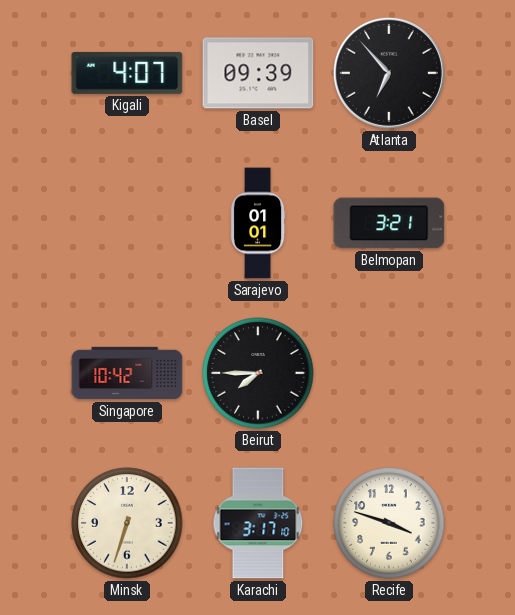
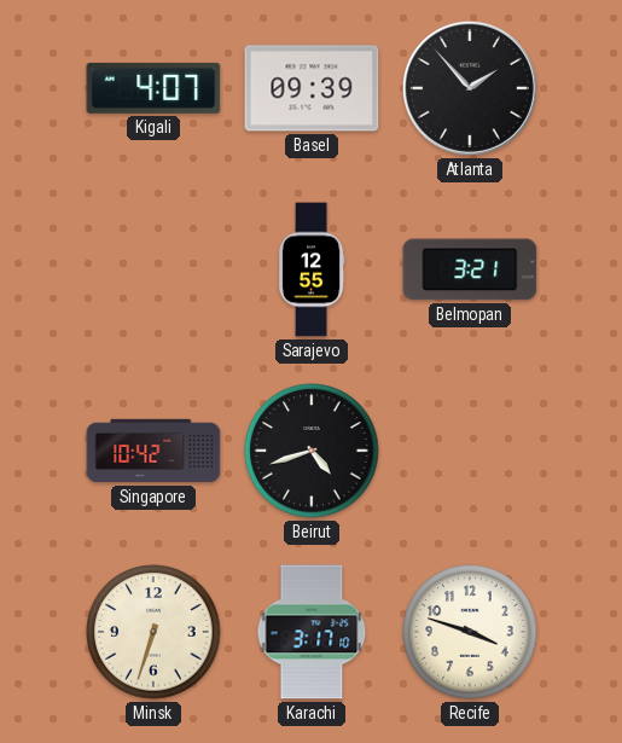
Atlanta: 6:53 -> 1:53
Sarajevo: 01:01 -> 12:55
Beirut: 7:45 -> 4:42
